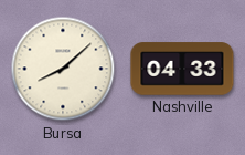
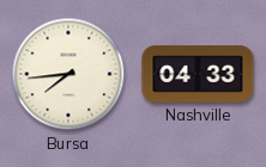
Bursa: 8:08 -> 7:44
